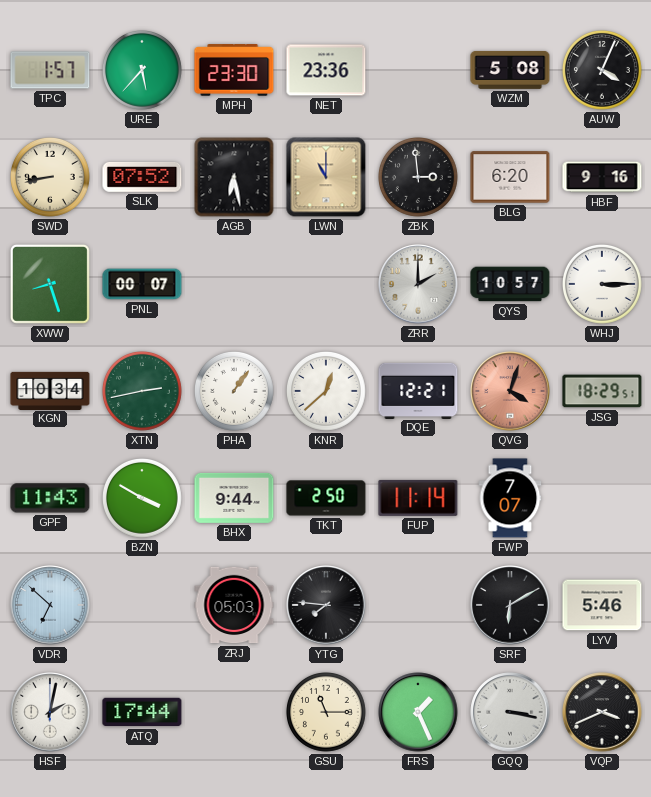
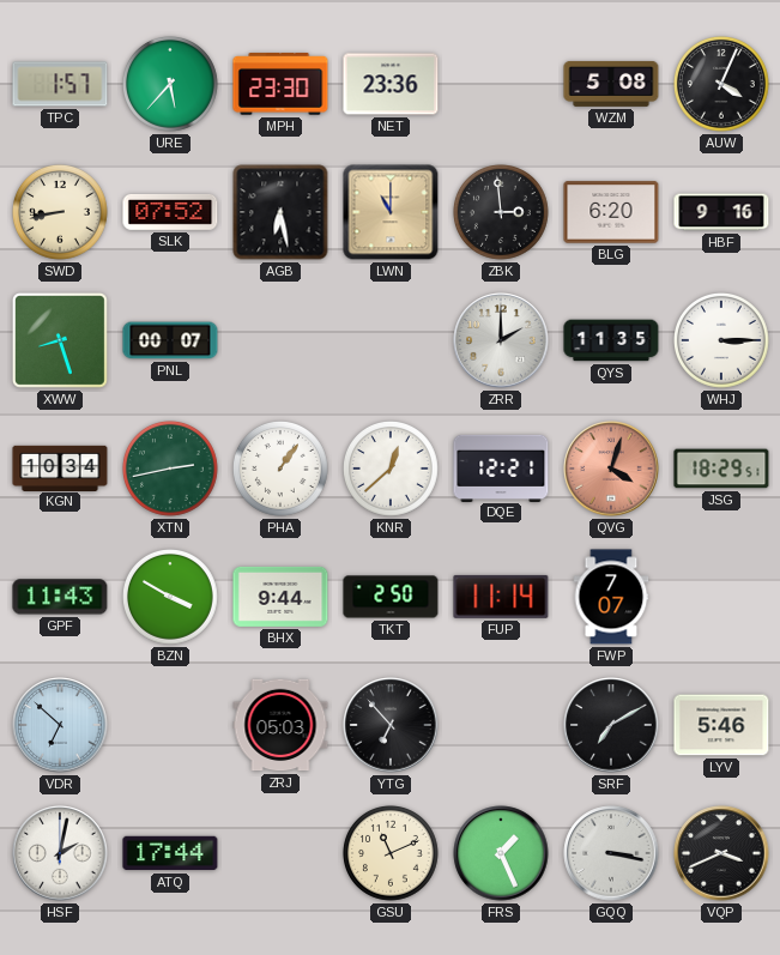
QYS: 10:57 -> 11:35
YTG: 7:46 -> 6:53
SRF: 6:10 -> 7:10
GSU: 11:15 -> 11:11
